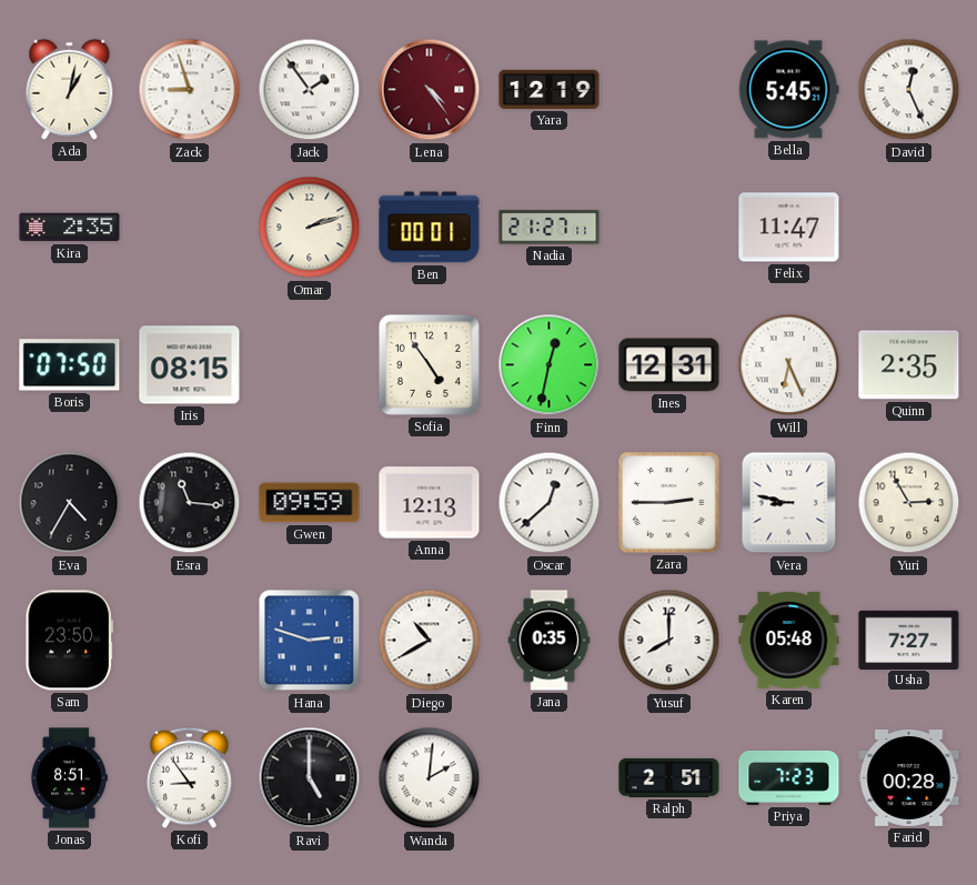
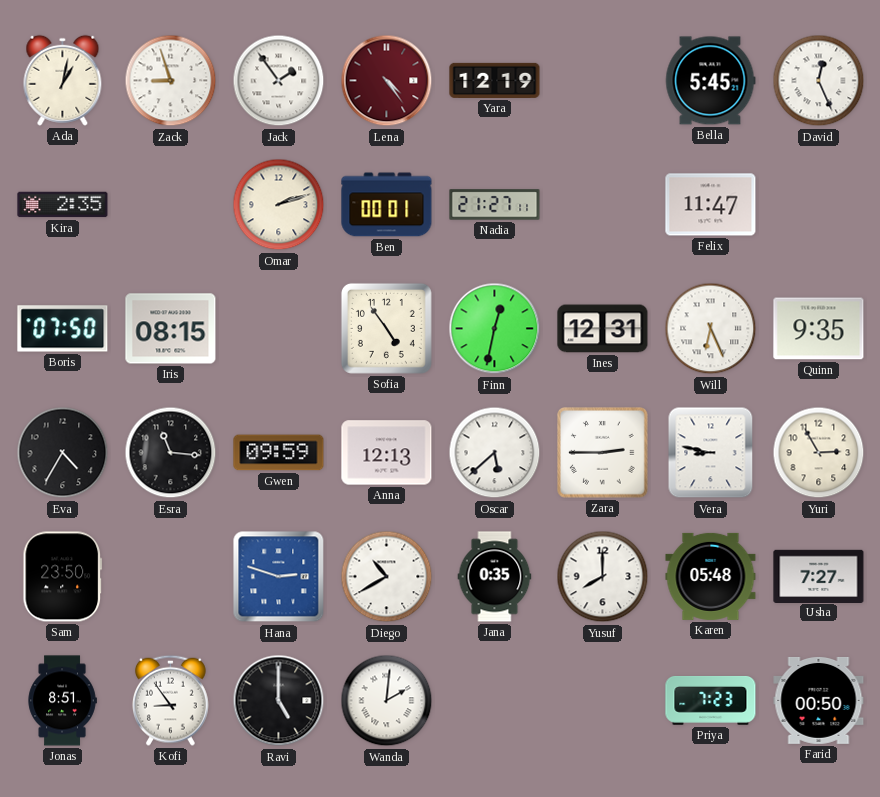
Quinn: 2:35 -> 9:35
Oscar: 12:38 -> 5:38
Ralph: 2:51 -> none
Farid: 00:28 -> 00:50
